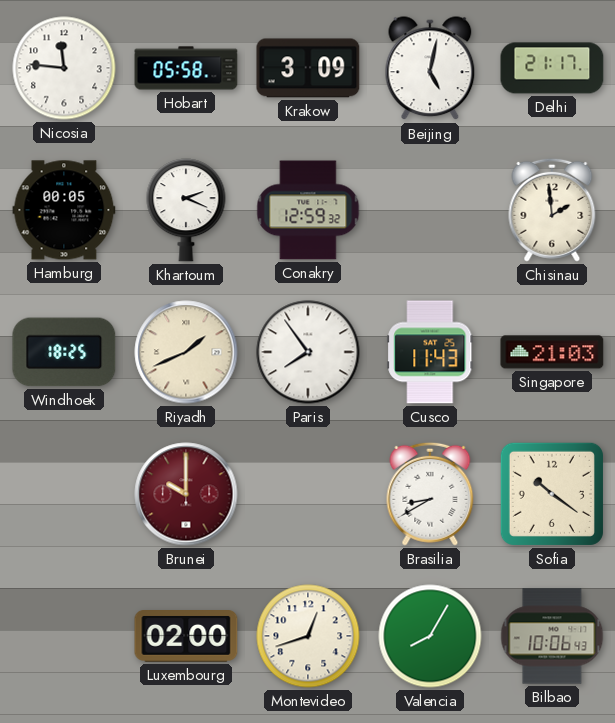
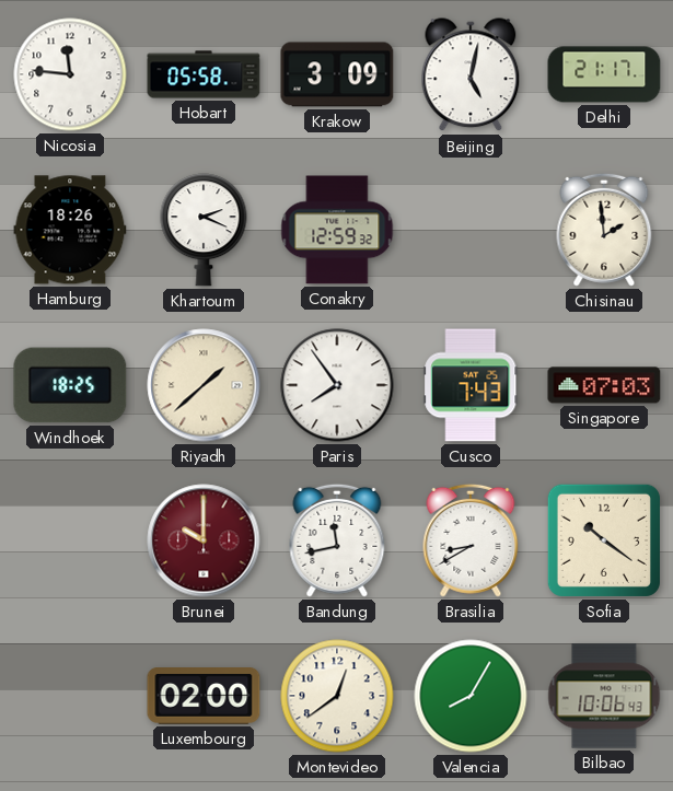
Hamburg: 00:05 -> 18:26
Riyadh: 1:41 -> 1:38
Cusco: 11:43 -> 7:43
Singapore: 21:03 -> 07:03
Bandung: none -> 11:43
Montevideo: 12:42 -> 12:39
